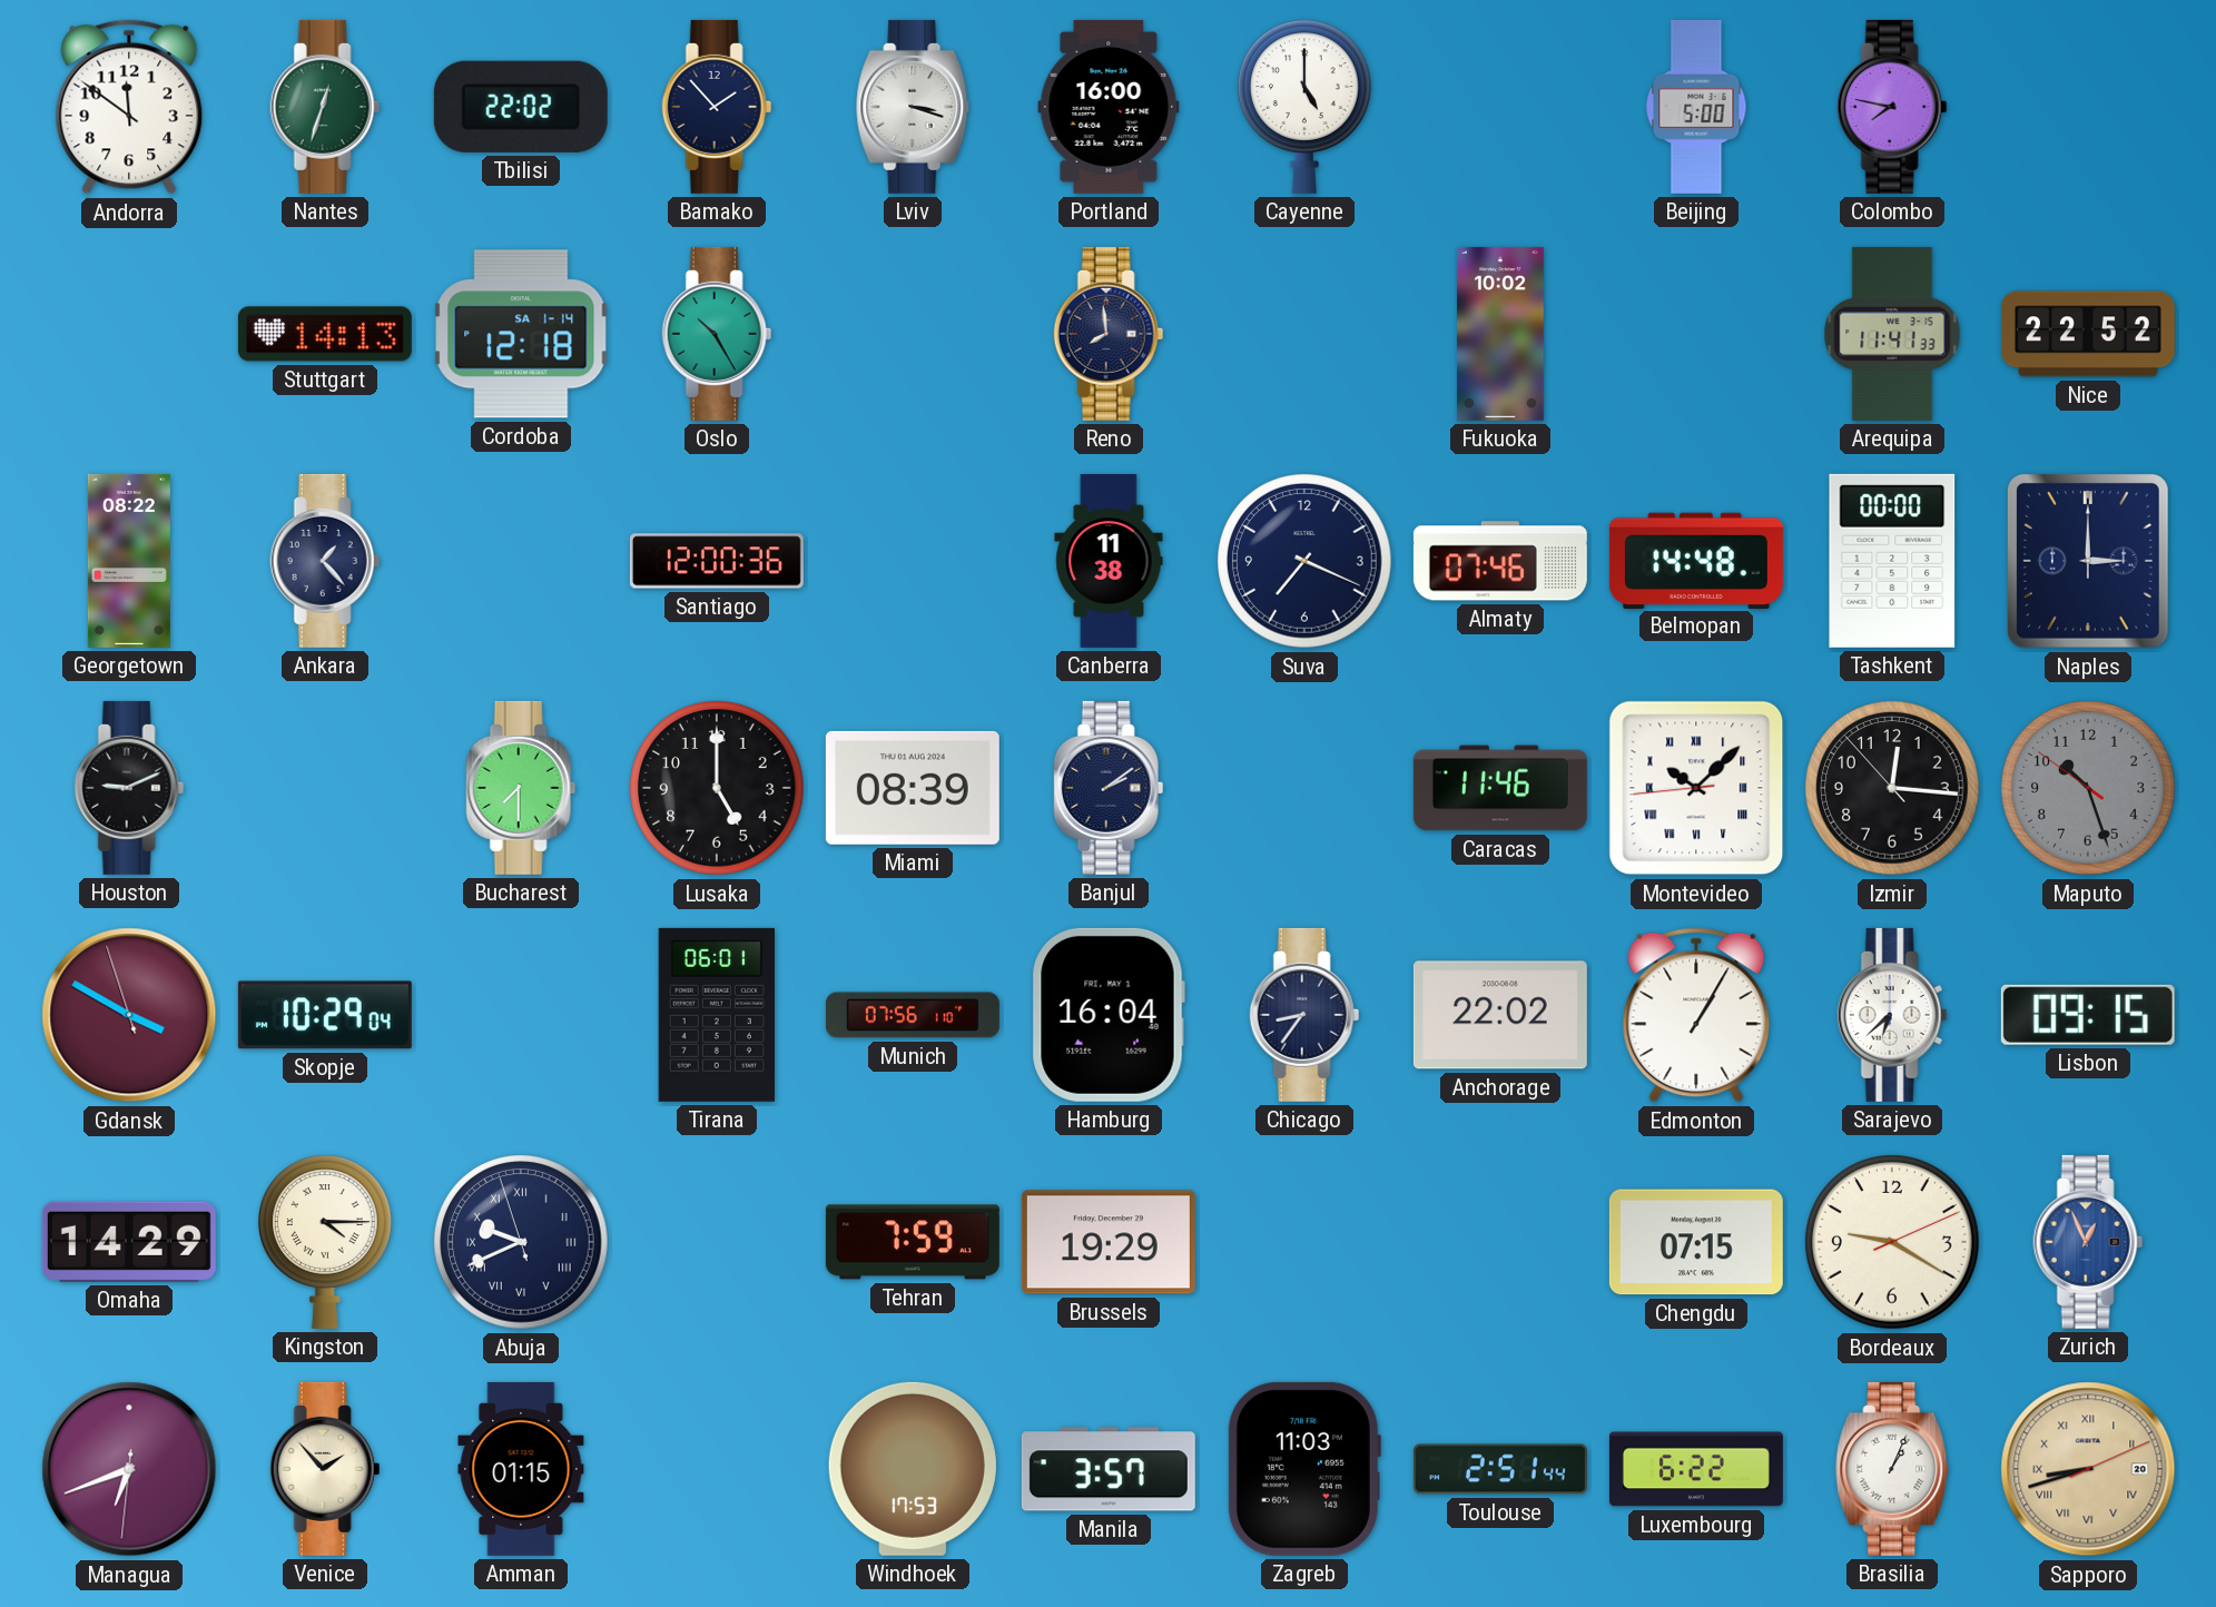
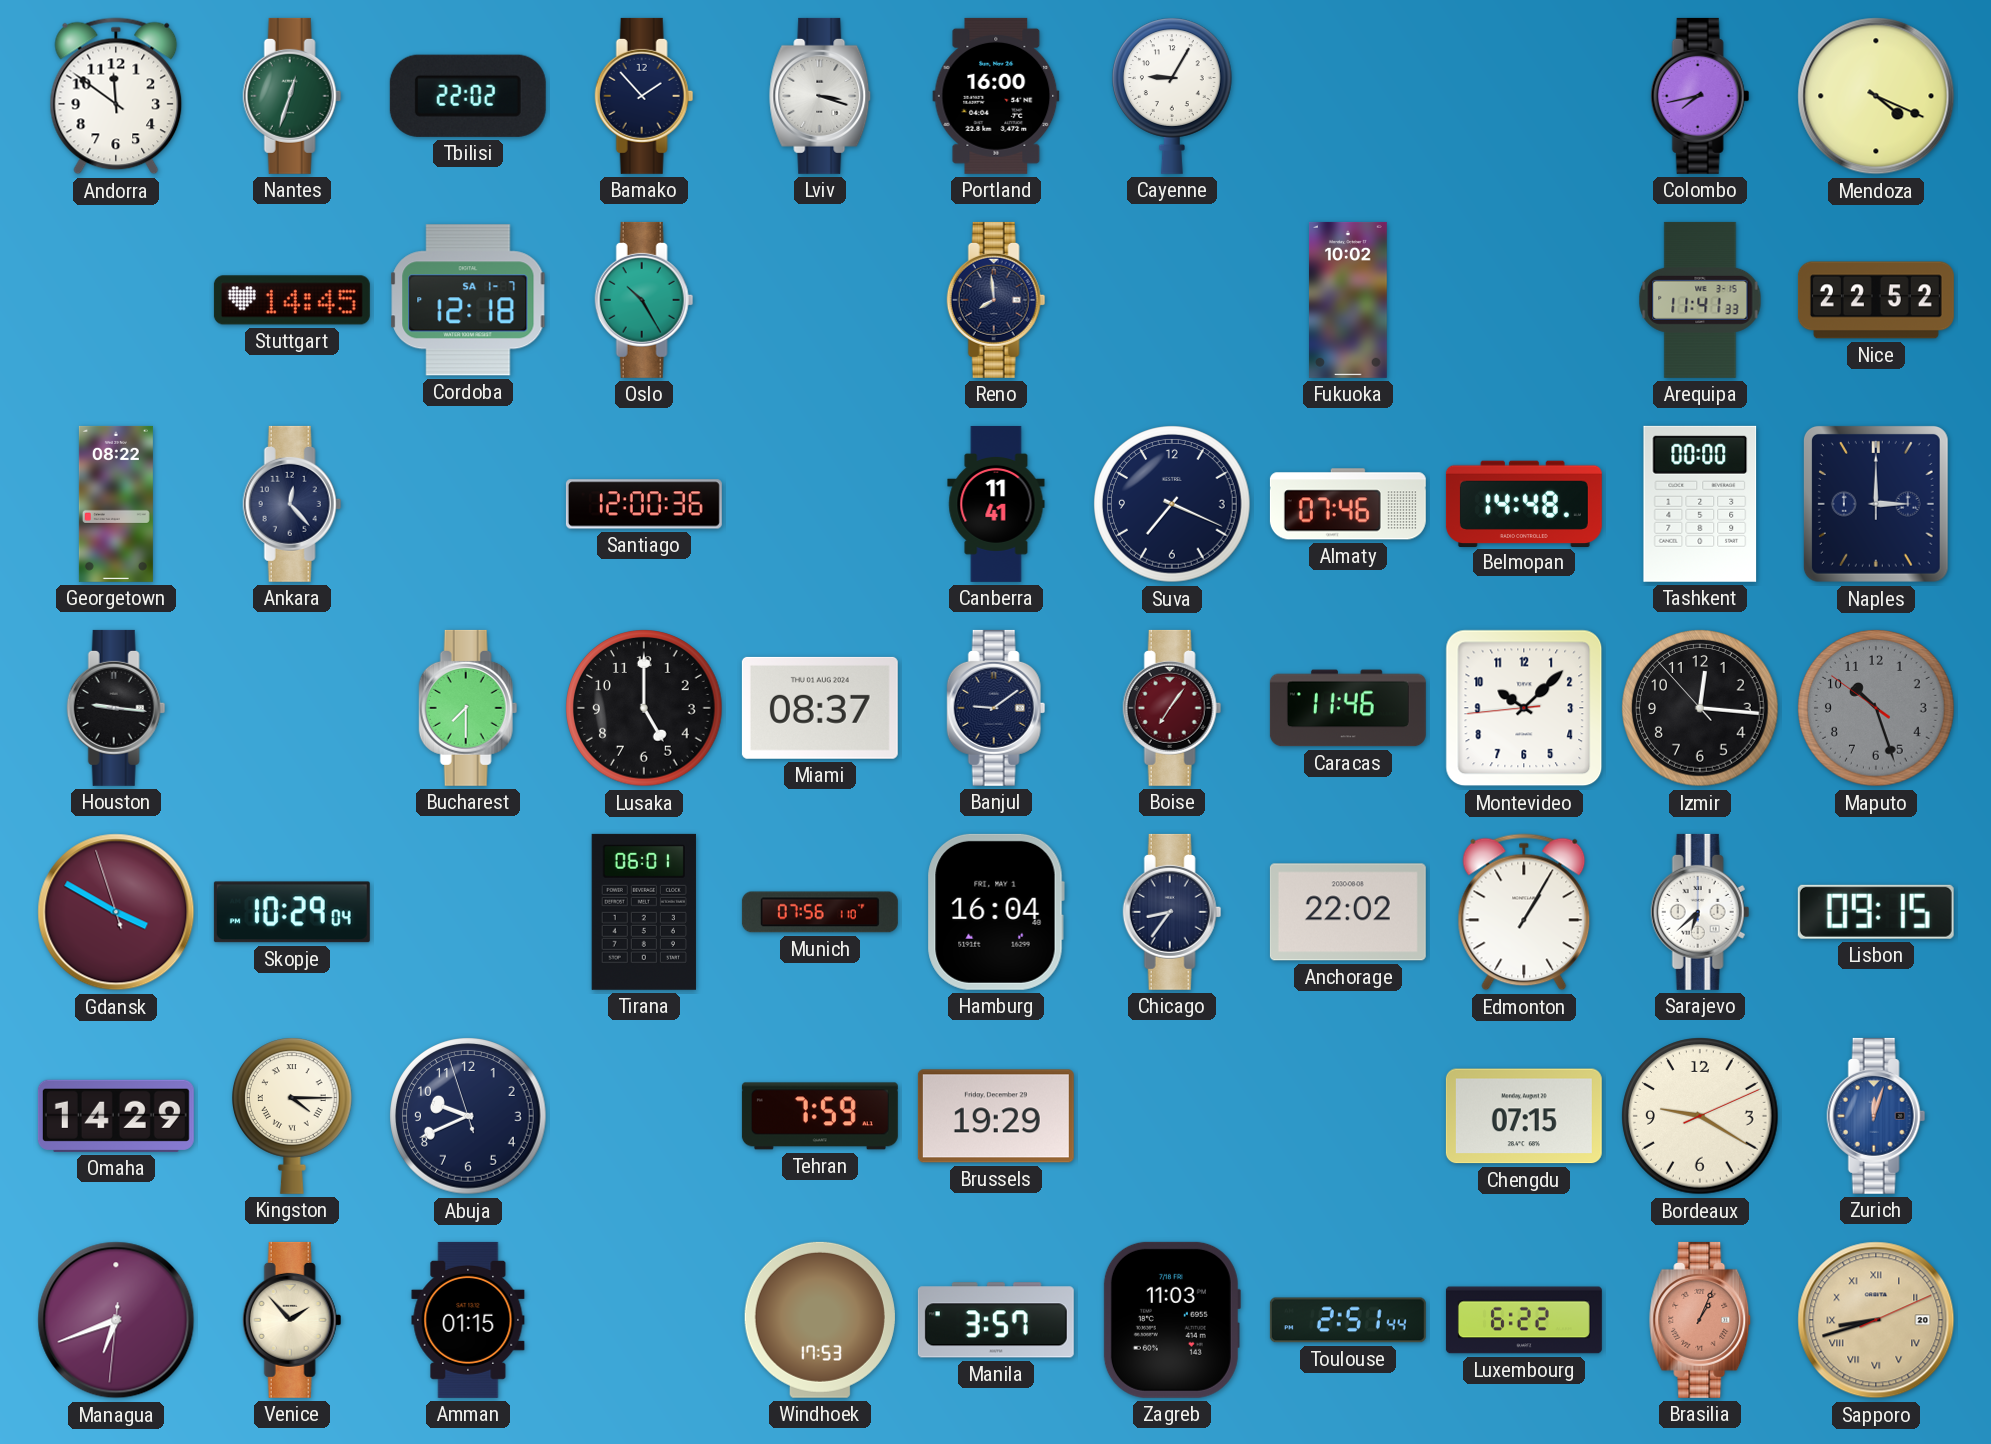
Cayenne: 5:00 -> 9:05
Beijing: 5:00 -> none
Colombo: 7:47 -> 7:43
Mendoza: none -> 4:19
Stuttgart: 14:13 -> 14:45
Cordoba date: SA 1-14 -> SA 1-7
Ankara: 1:23 -> 12:23
Canberra: 11:38 -> 11:41
Houston: 9:11 -> 9:16
Miami: 08:39 -> 08:37
Banjul: 2:09 -> 9:09
Boise: none -> 7:06
Montevideo numerals: Roman -> Arabic
Abuja numerals: Roman -> Arabic
Zurich: 12:56 -> 12:03
Brasilia dial: white -> salmon
